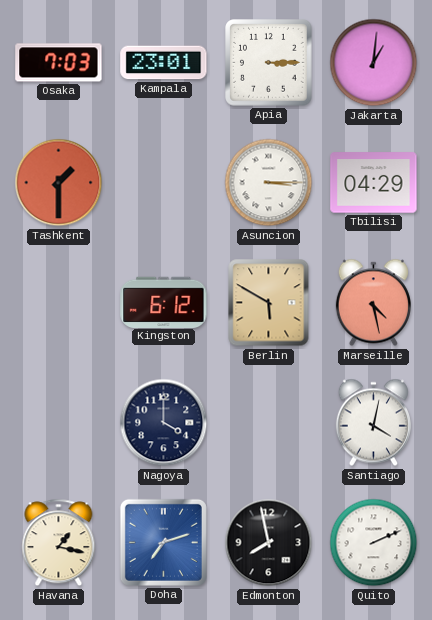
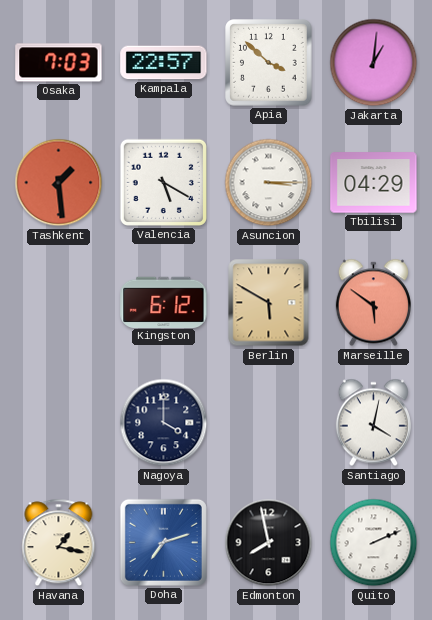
Kampala: 23:01 -> 22:57
Apia: 3:15 -> 3:52
Tashkent: 1:30 -> 1:29
Valencia: none -> 5:20
Marseille: 4:28 -> 5:51
